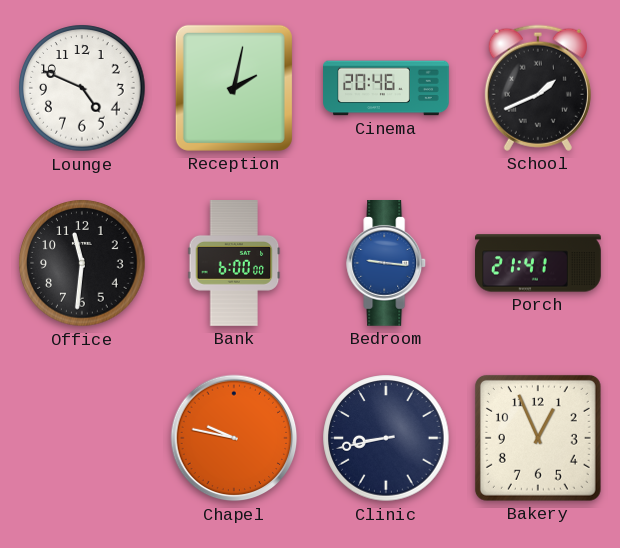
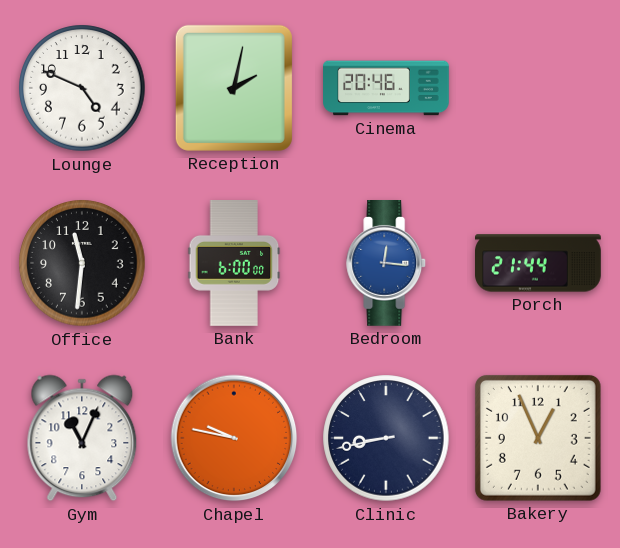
School: 1:41 -> none
Bedroom: 9:16 -> 12:16
Porch: 21:41 -> 21:44
Gym: none -> 11:04
